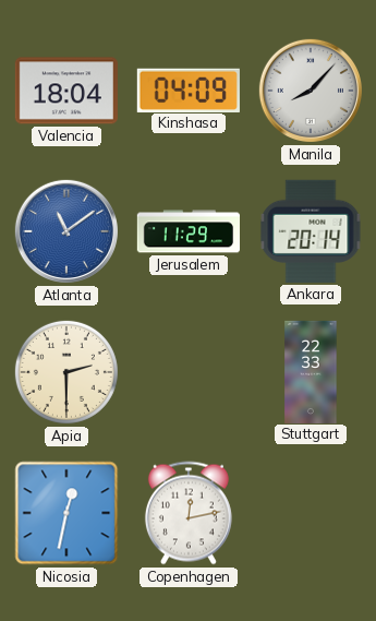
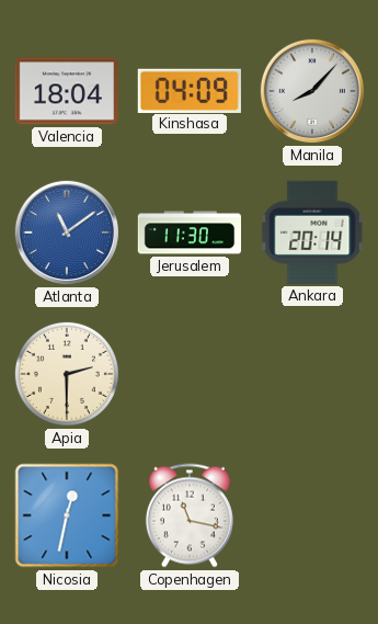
Jerusalem: 11:29 -> 11:30
Stuttgart: 22:33 -> none
Copenhagen: 12:13 -> 11:17
